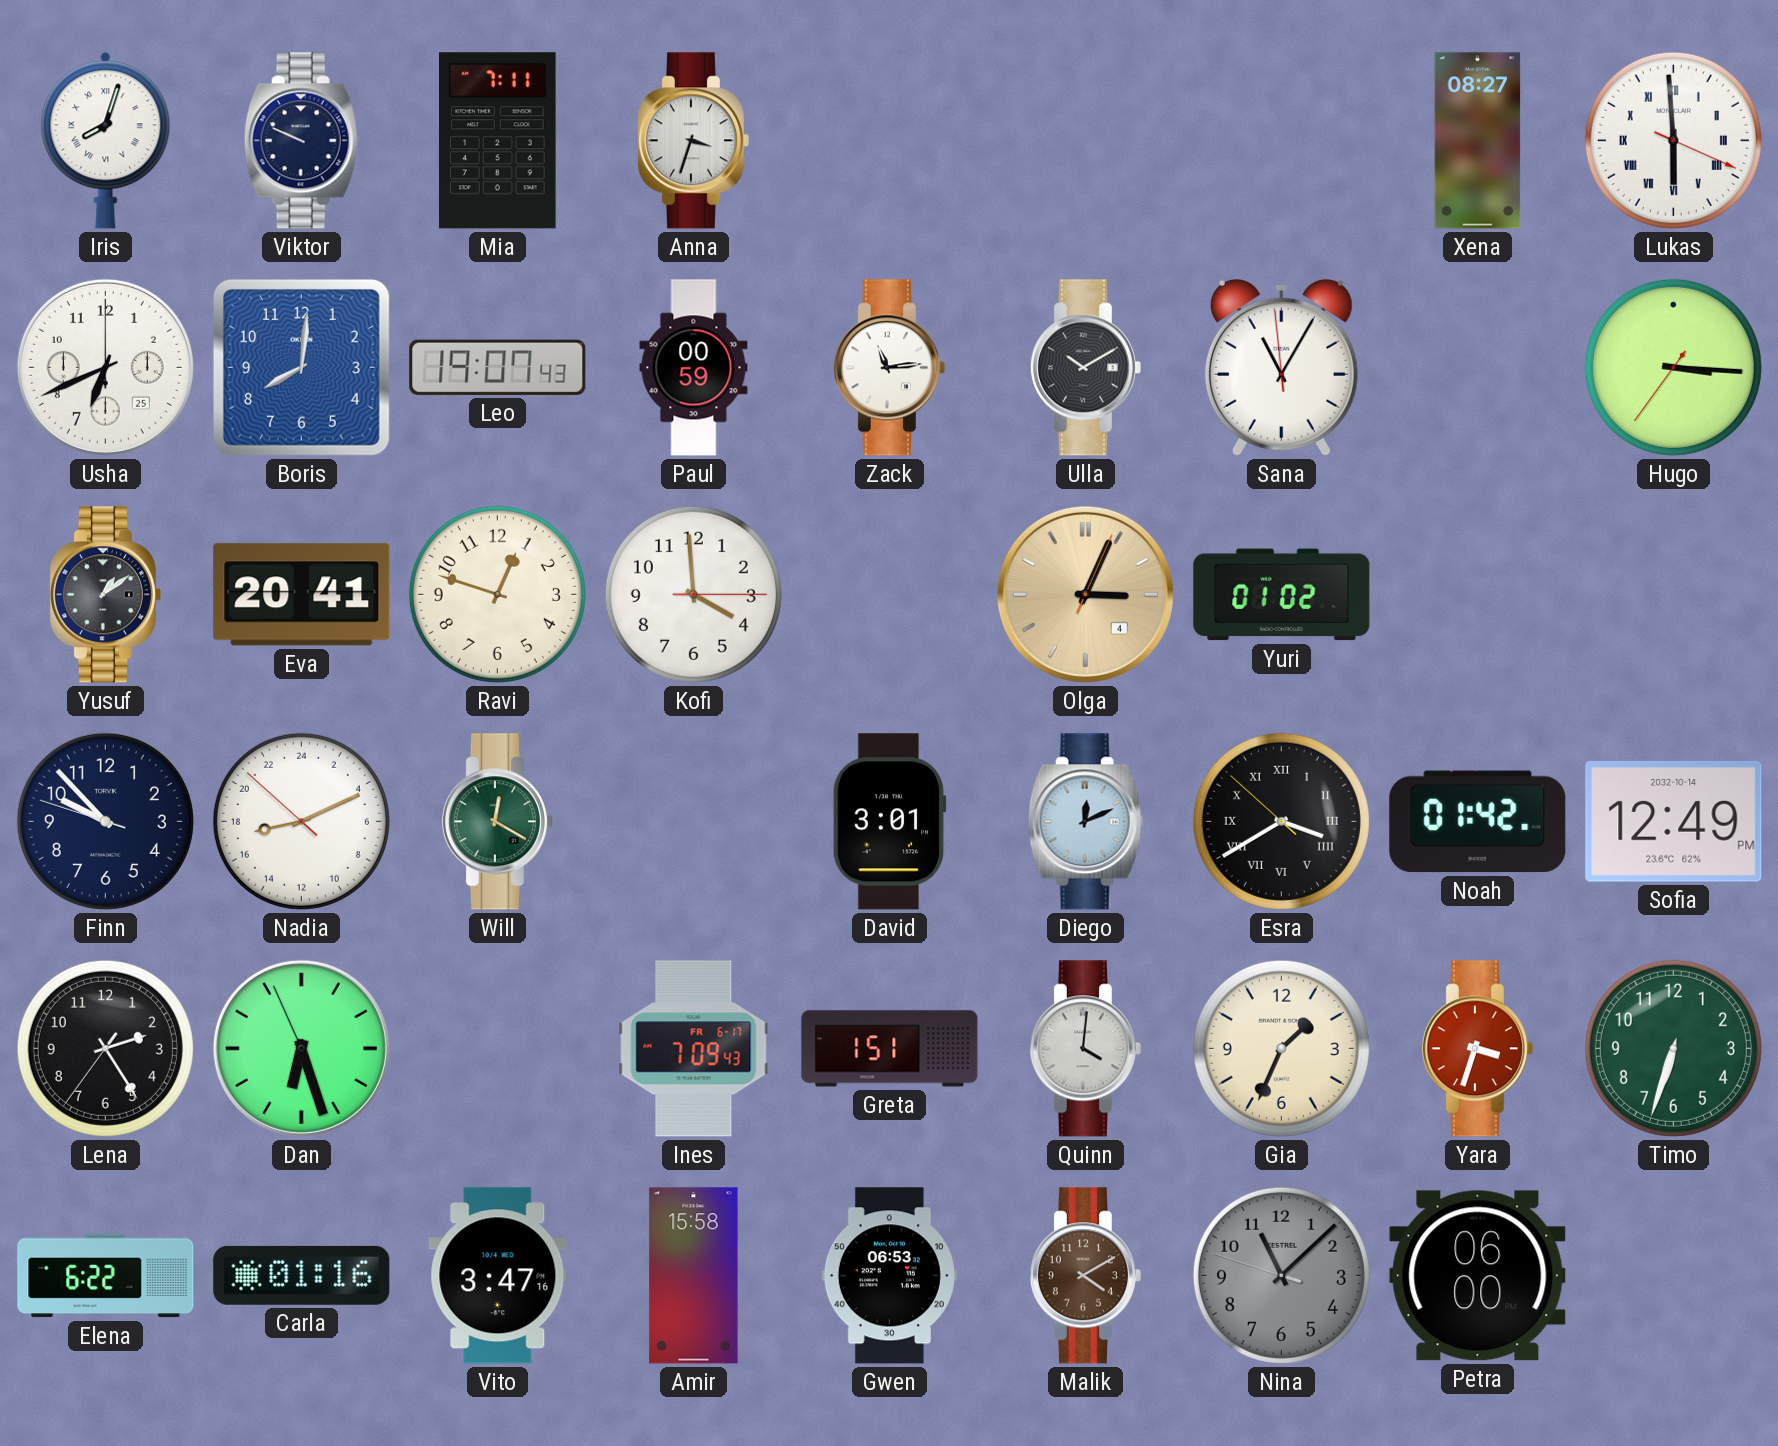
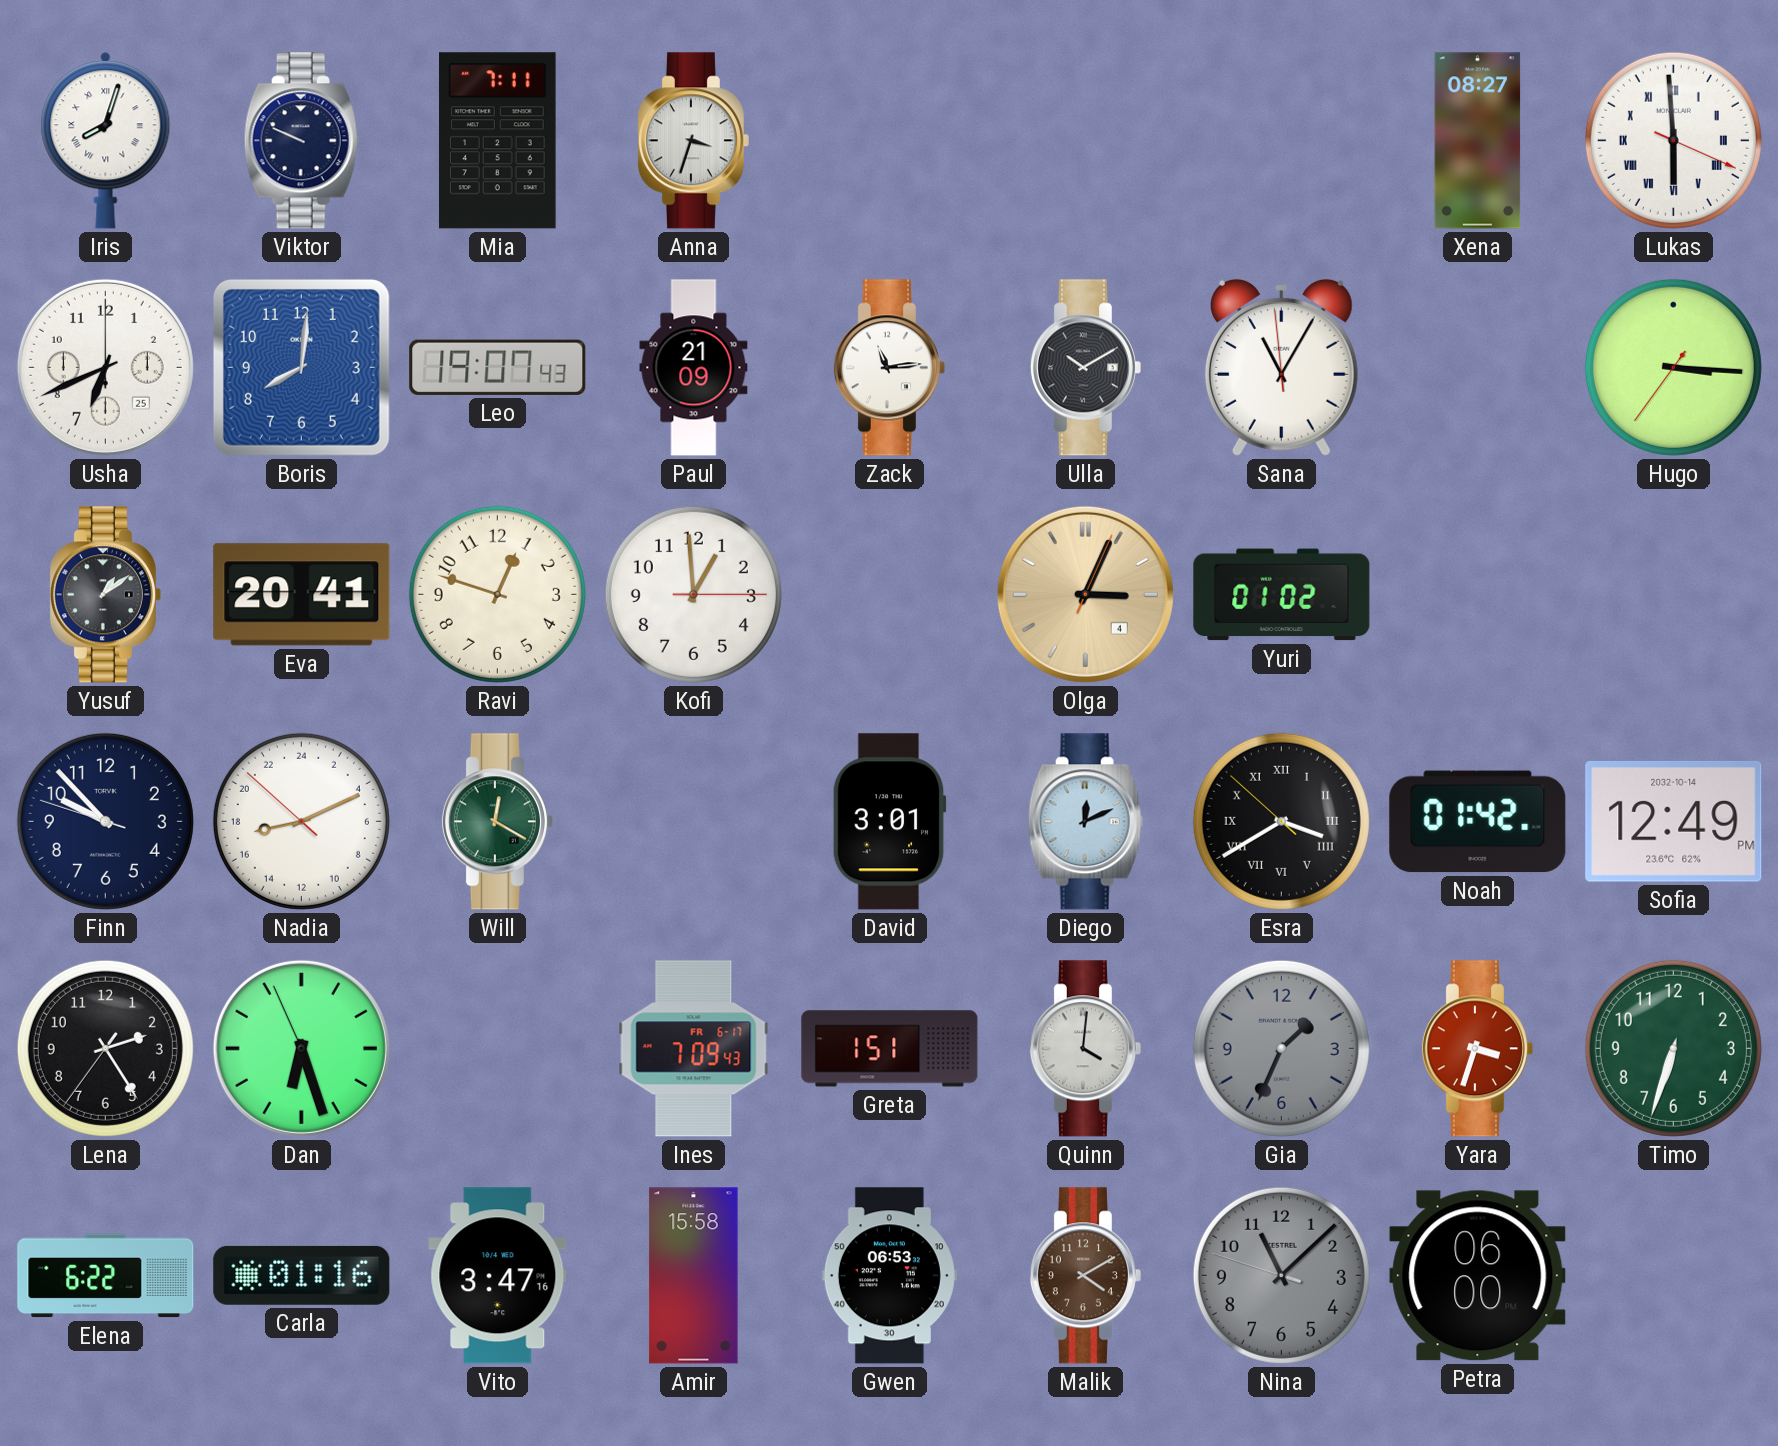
Paul: 00:59 -> 21:09
Kofi: 3:59 -> 12:59
Gia dial: cream -> grey
